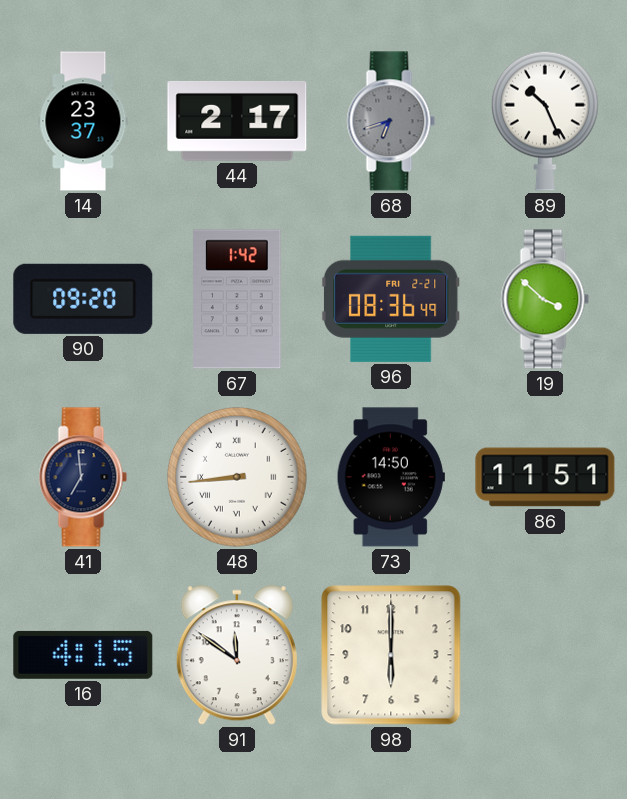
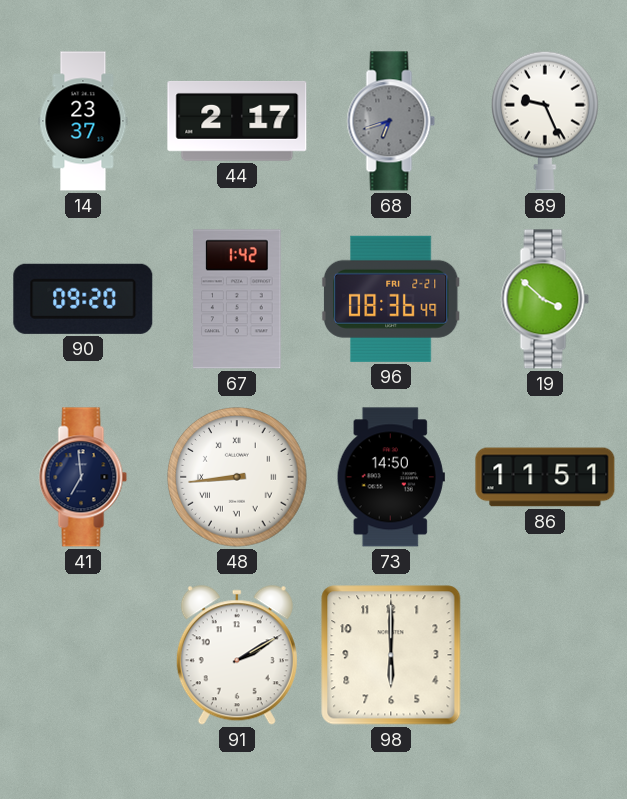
89: 10:26 -> 9:26
16: 4:15 -> none
91: 11:51 -> 2:10
